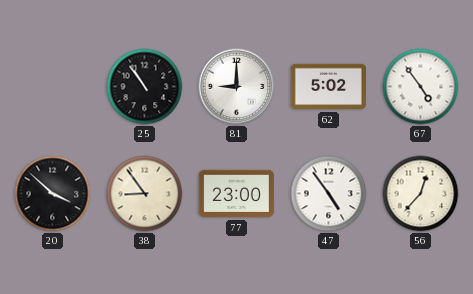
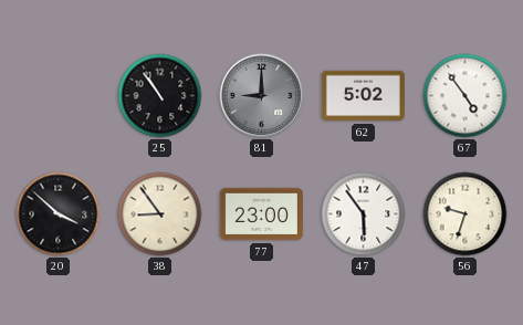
81 dial: white -> grey
47: 4:54 -> 5:54
56: 12:37 -> 9:33
